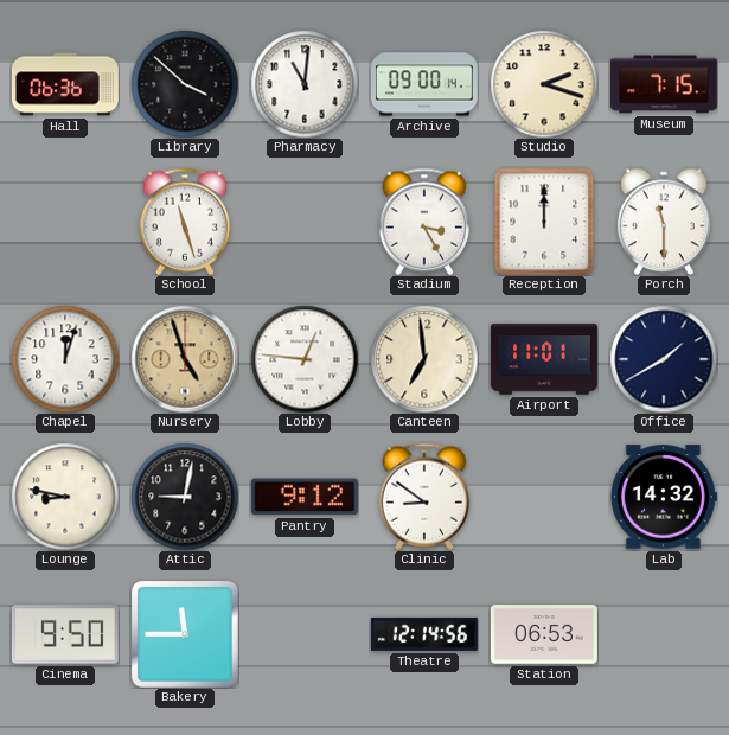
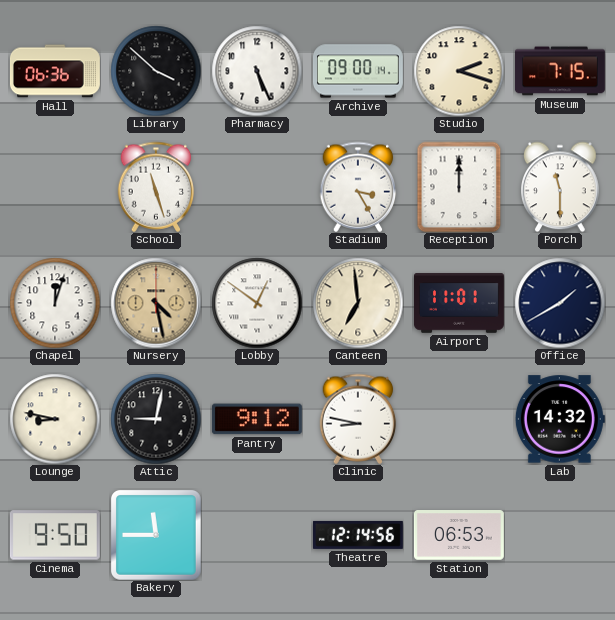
Pharmacy: 11:01 -> 5:26
Nursery: 4:57 -> 4:28
Lobby: 12:46 -> 12:51
Clinic: 8:51 -> 8:47
